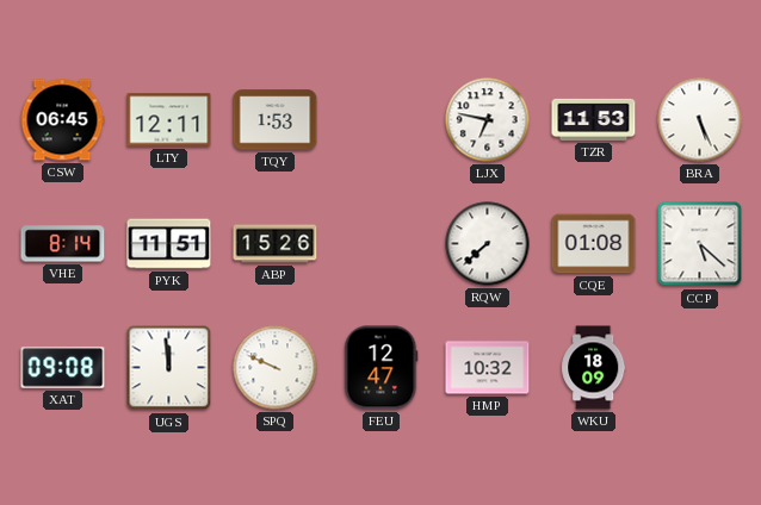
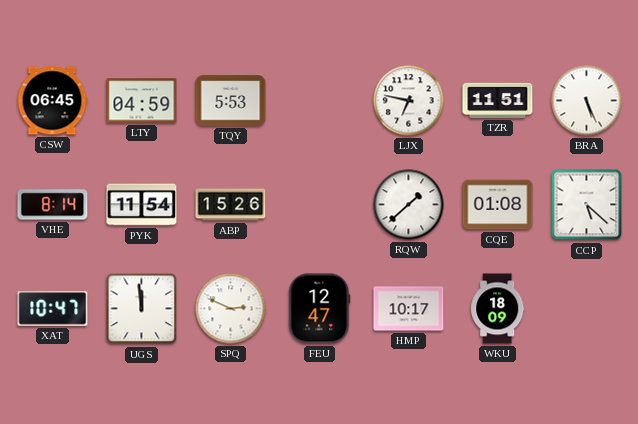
LTY: 12:11 -> 04:59
TQY: 1:53 -> 5:53
TZR: 11:53 -> 11:51
PYK: 11:51 -> 11:54
RQW: 7:38 -> 1:38
XAT: 09:08 -> 10:47
SPQ: 9:49 -> 2:49
HMP: 10:32 -> 10:17
